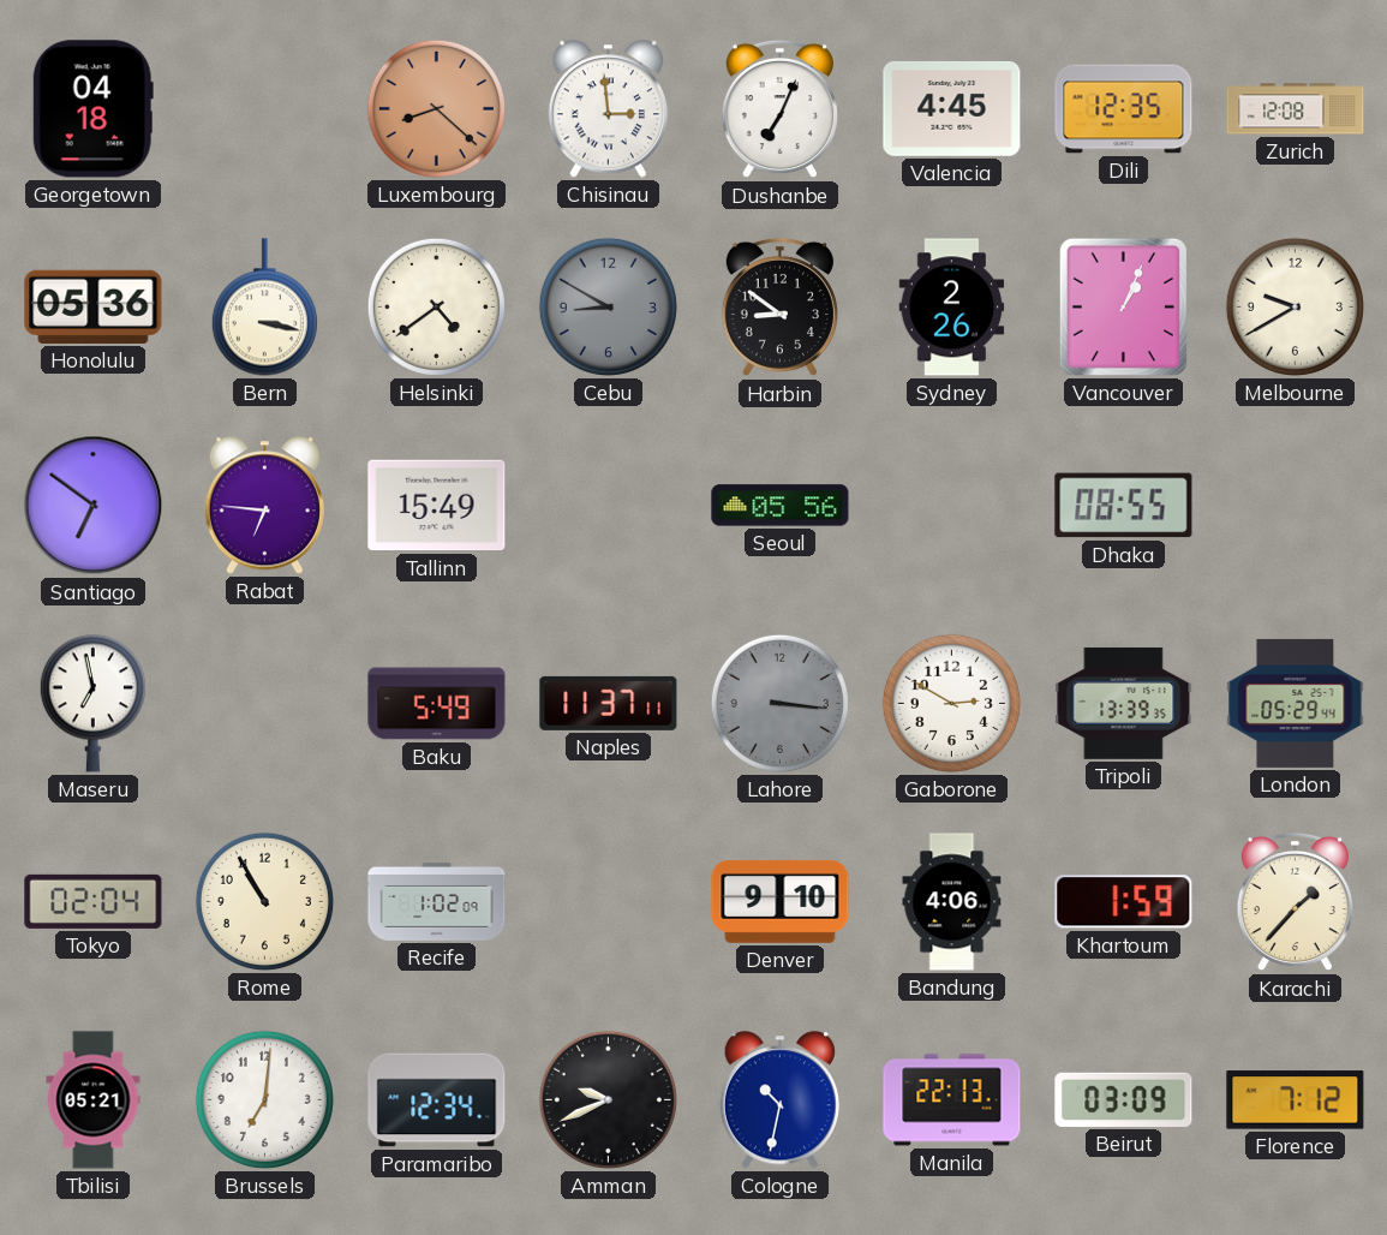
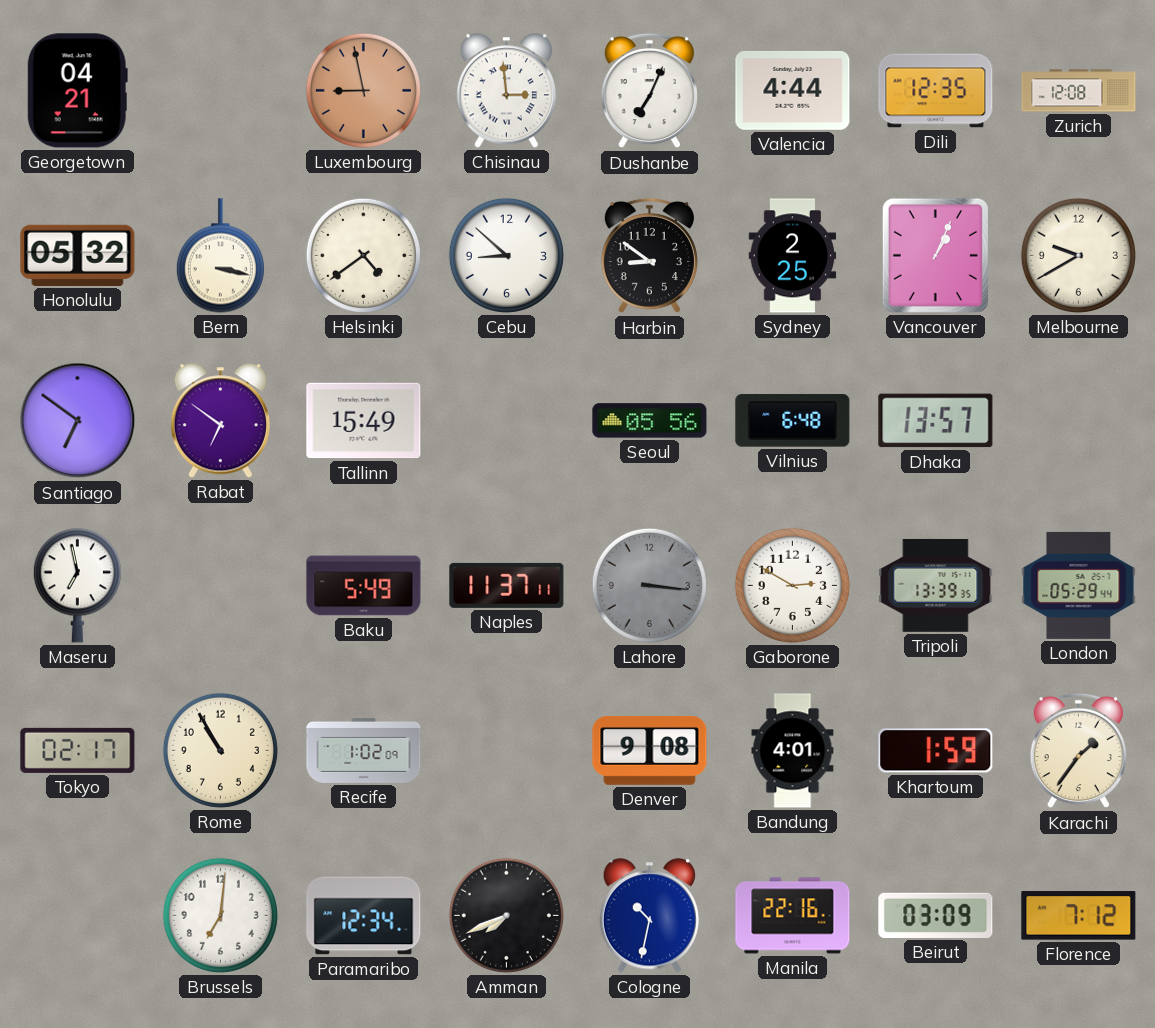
Georgetown: 04:18 -> 04:21
Luxembourg: 8:22 -> 8:58
Valencia: 4:45 -> 4:44
Honolulu: 05:36 -> 05:32
Cebu: 8:50 -> 8:52
Cebu dial: grey -> white
Sydney: 2:26 -> 2:25
Rabat: 6:46 -> 6:51
Vilnius: none -> 6:48
Dhaka: 08:55 -> 13:57
Tokyo: 02:04 -> 02:17
Denver: 9:10 -> 9:08
Bandung: 4:06 -> 4:01
Karachi: 1:37 -> 1:36
Tbilisi: 05:21 -> none
Amman: 9:41 -> 7:41
Manila: 22:13 -> 22:16
